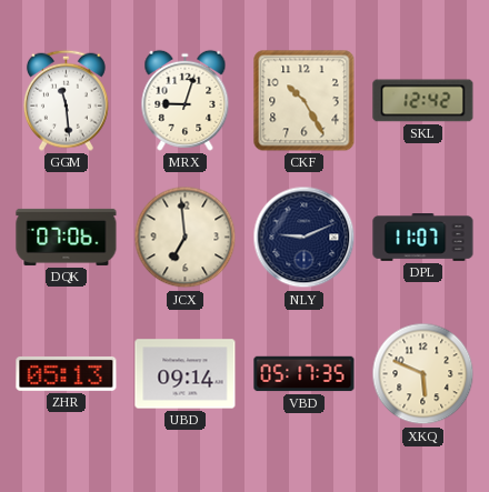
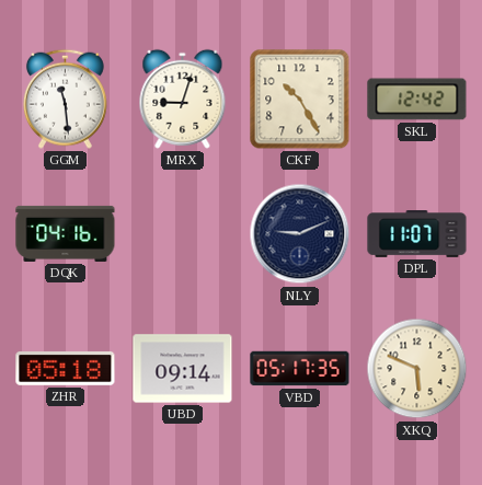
DQK: 07:06 -> 04:16
JCX: 6:59 -> none
ZHR: 05:13 -> 05:18
